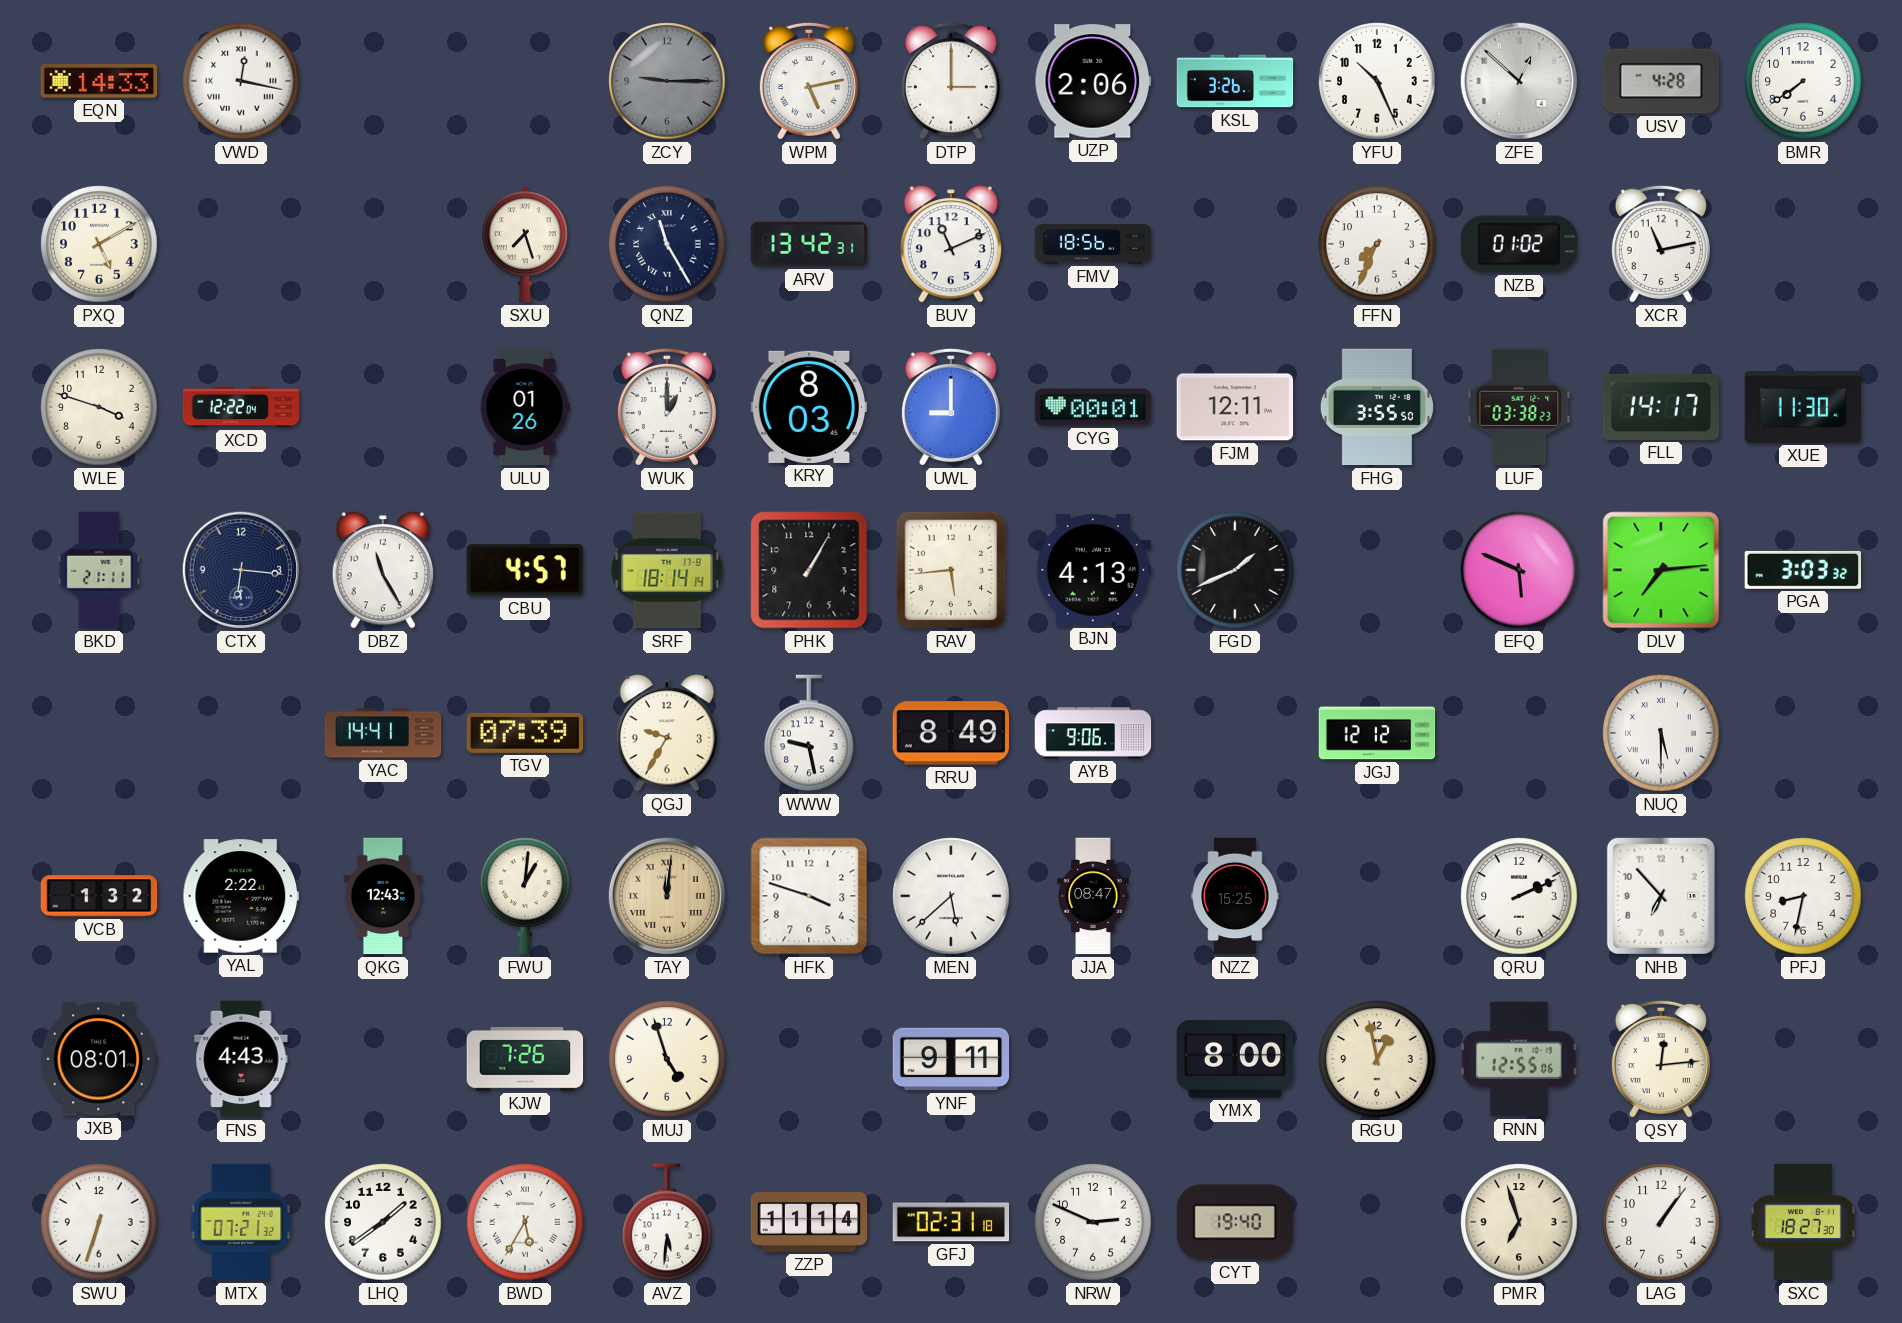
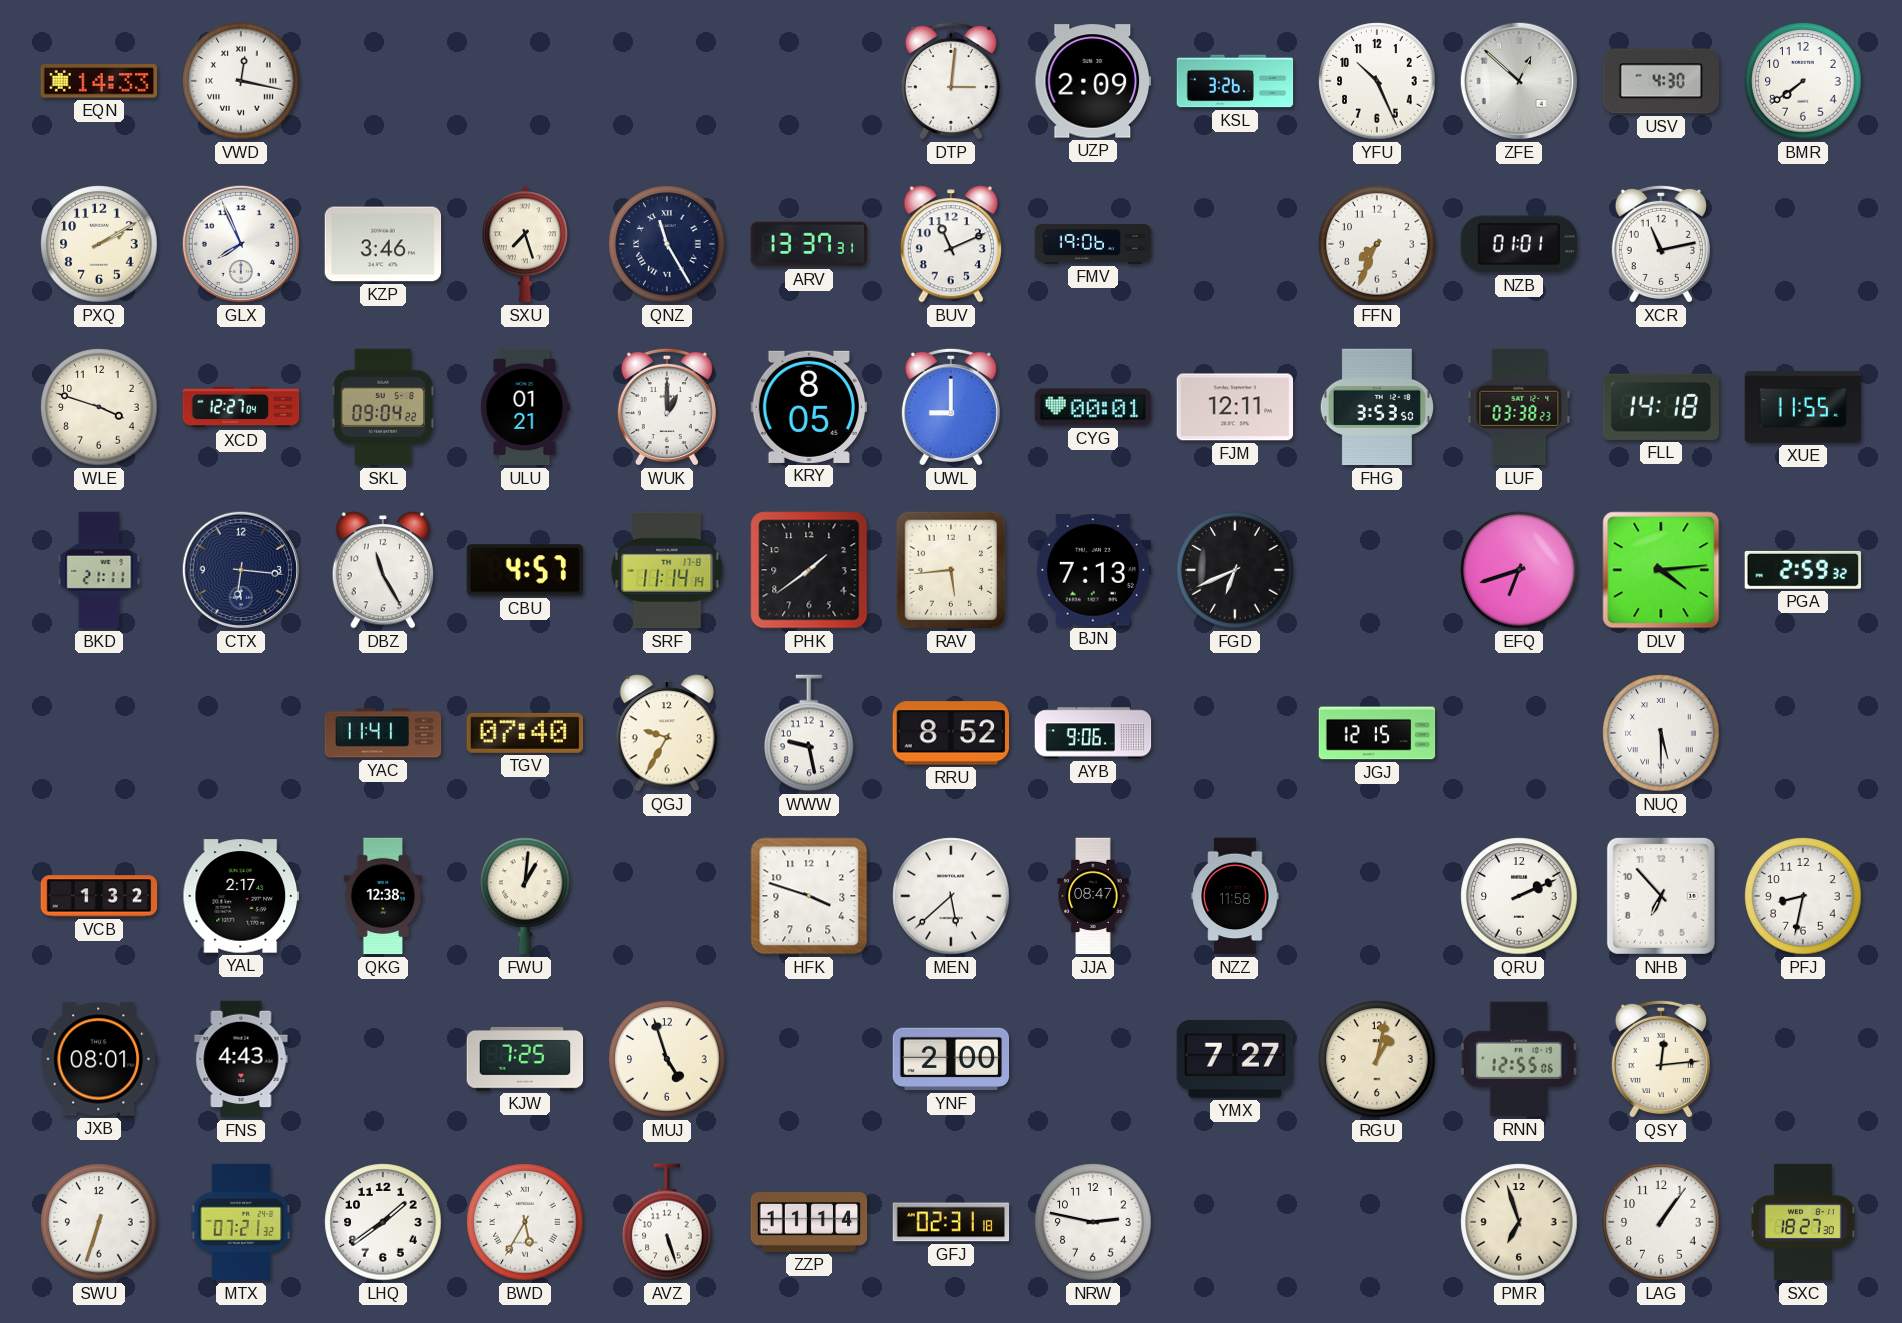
ZCY: 9:15 -> none
WPM: 5:13 -> none
DTP: 3:00 -> 3:01
UZP: 2:06 -> 2:09
USV: 4:28 -> 4:30
PXQ: 5:10 -> 2:10
GLX: none -> 7:56
KZP: none -> 3:46
ARV: 13:42 -> 13:37
FMV: 18:56 -> 19:06
NZB: 01:02 -> 01:01
XCD: 12:22 -> 12:27
SKL: none -> 09:04
ULU: 01:26 -> 01:21
KRY: 8:03 -> 8:05
FHG: 3:55 -> 3:53
FLL: 14:17 -> 14:18
XUE: 11:30 -> 11:55
SRF: 18:14 -> 11:14
PHK: 1:05 -> 1:39
BJN: 4:13 -> 7:13
FGD: 1:41 -> 6:41
EFQ: 5:49 -> 6:42
DLV: 7:14 -> 4:14
PGA: 3:03 -> 2:59
YAC: 14:41 -> 11:41
TGV: 07:39 -> 07:40
RRU: 8:49 -> 8:52
JGJ: 12:12 -> 12:15
YAL: 2:22 -> 2:17
QKG: 12:43 -> 12:38
TAY: 12:01 -> none
NZZ: 15:25 -> 11:58
KJW: 7:26 -> 7:25
YNF: 9:11 -> 2:00
YMX: 8:00 -> 7:27
RGU: 12:58 -> 1:02
AVZ: 5:31 -> 5:27
NRW: 2:49 -> 2:47
CYT: 19:40 -> none
